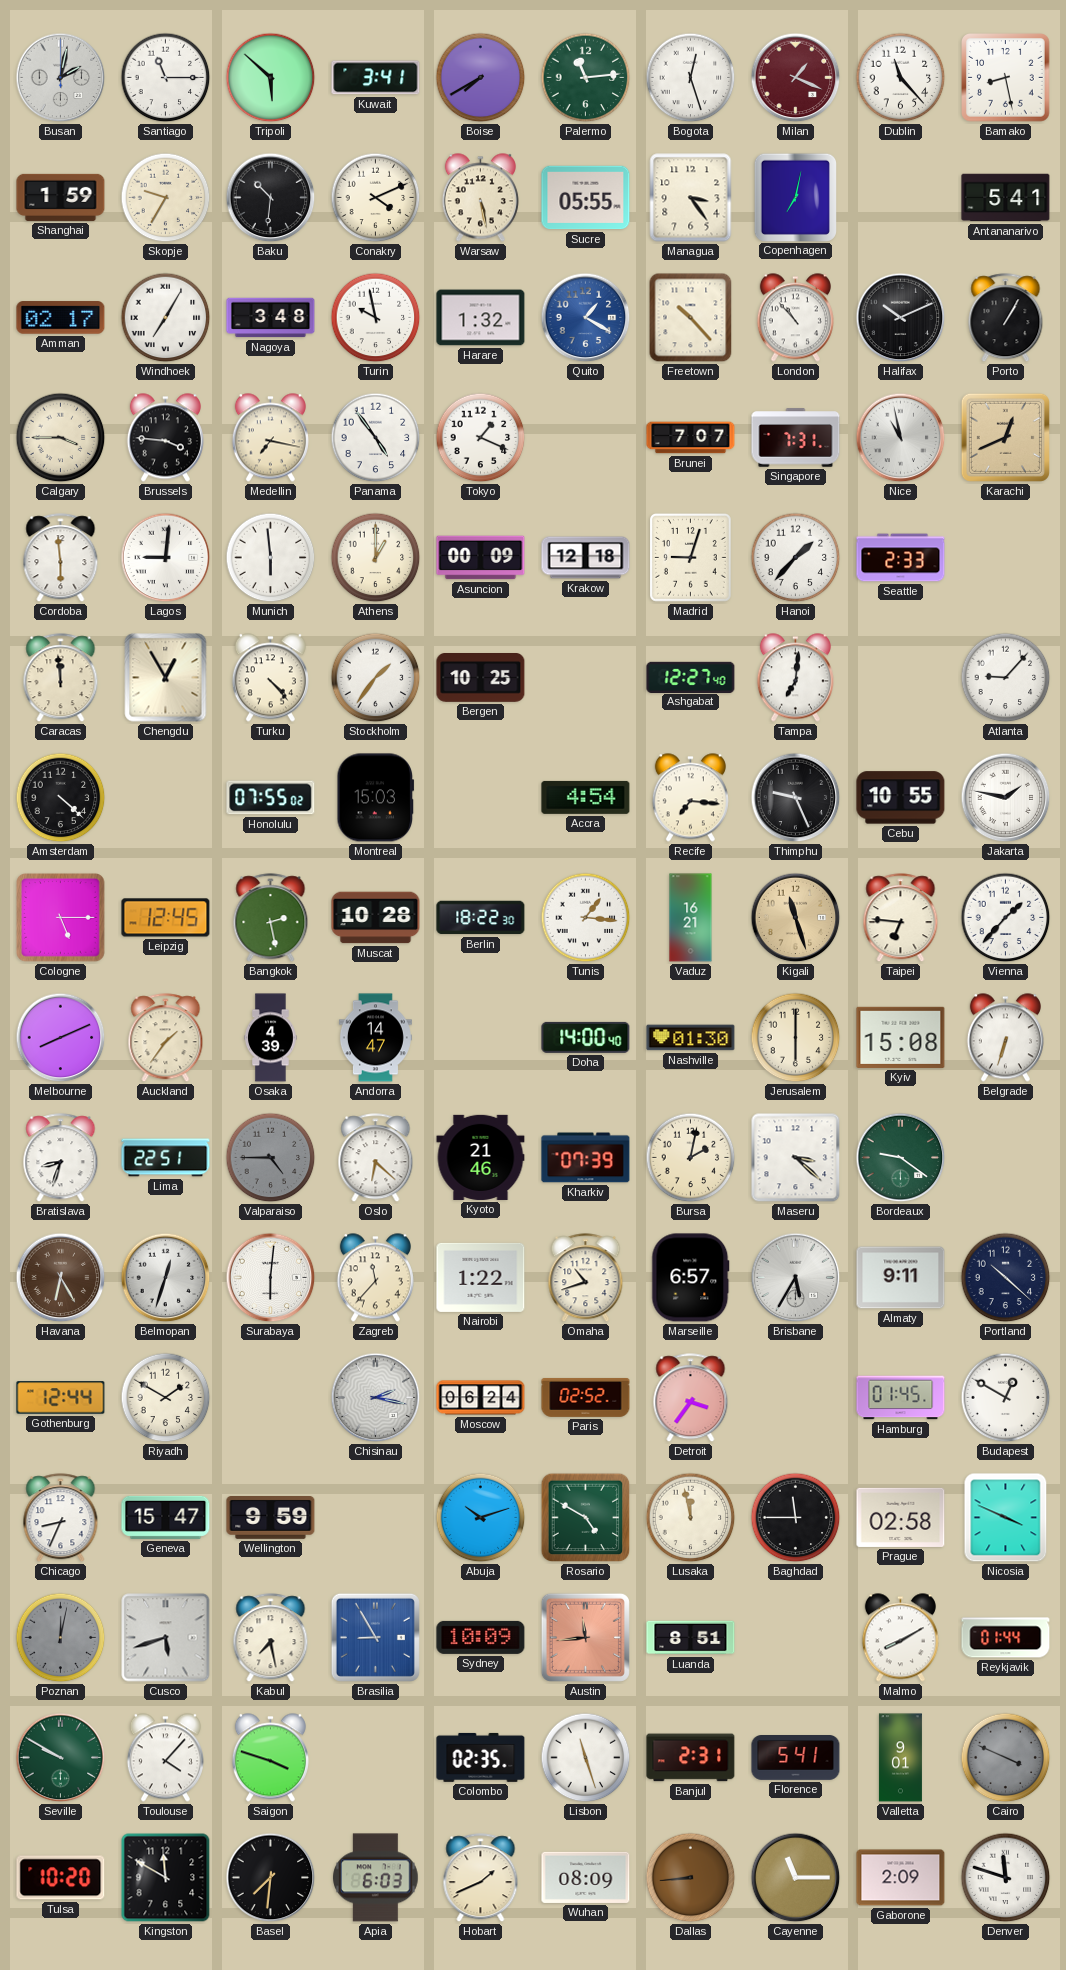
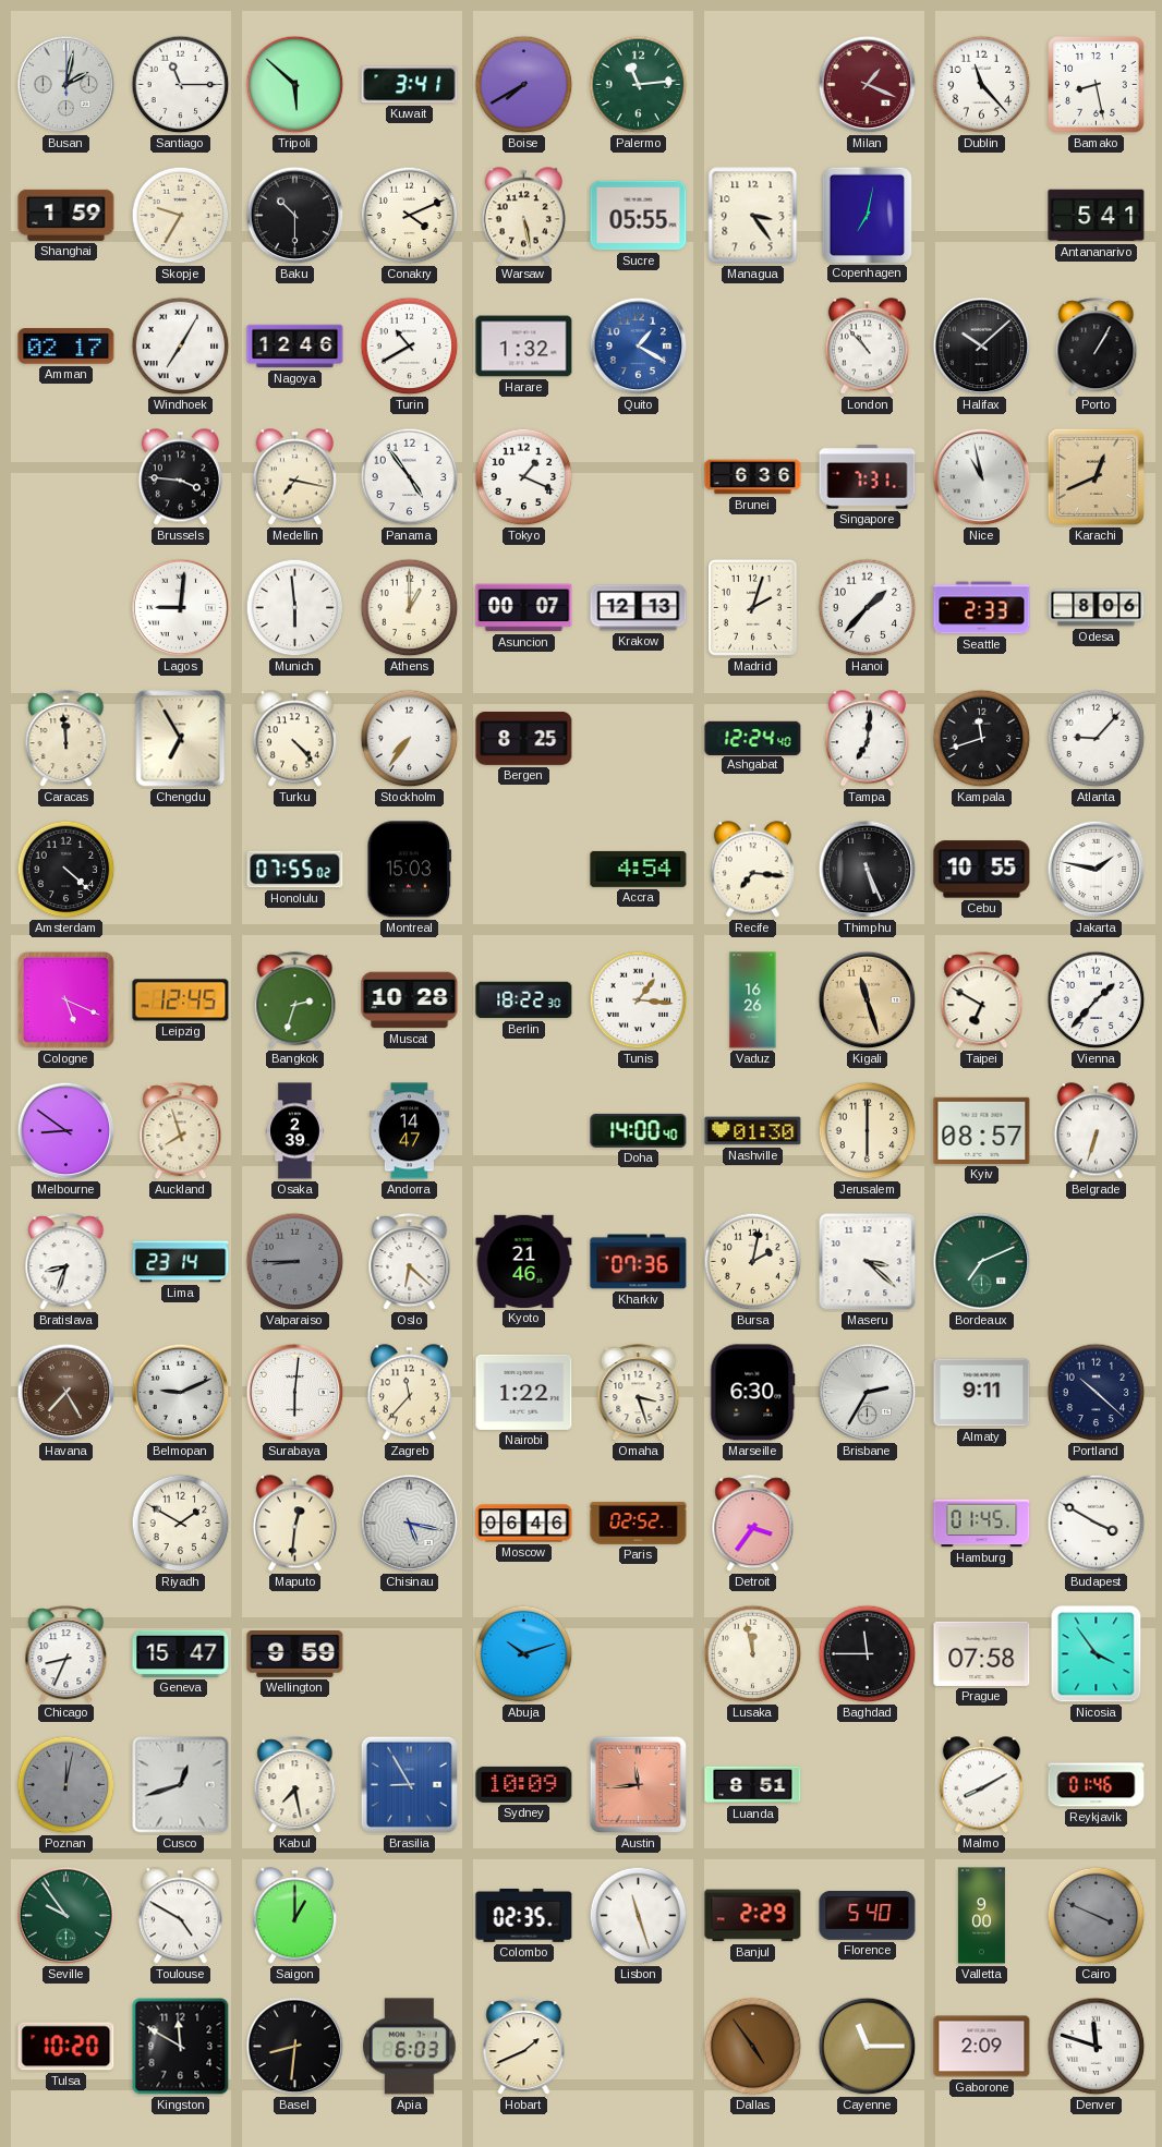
Bogota: 12:27 -> none
Baku: 10:31 -> 10:30
Nagoya: 3:48 -> 12:46
Turin: 9:58 -> 10:40
Freetown: 10:23 -> none
Halifax: 10:11 -> 10:08
Calgary: 3:45 -> none
Brunei: 7:07 -> 6:36
Cordoba: 5:59 -> none
Asuncion: 00:09 -> 00:07
Krakow: 12:18 -> 12:13
Madrid: 9:03 -> 2:03
Odesa: none -> 8:06
Chengdu: 12:55 -> 6:55
Stockholm: 1:36 -> 7:36
Bergen: 10:25 -> 8:25
Ashgabat: 12:27 -> 12:24
Kampala: none -> 11:42
Thimphu: 9:26 -> 5:26
Cologne: 5:15 -> 5:19
Bangkok: 2:28 -> 2:33
Vaduz: 16:21 -> 16:26
Taipei: 6:46 -> 6:50
Melbourne: 8:11 -> 8:51
Auckland: 1:36 -> 7:57
Osaka: 4:39 -> 2:39
Kyiv: 15:08 -> 08:57
Lima: 22:51 -> 23:14
Valparaiso: 4:45 -> 8:45
Kharkiv: 07:39 -> 07:36
Bordeaux: 9:21 -> 7:11
Havana: 6:25 -> 7:25
Belmopan: 12:33 -> 9:11
Omaha: 10:42 -> 3:27
Marseille: 6:57 -> 6:30
Brisbane: 5:35 -> 2:35
Gothenburg: 12:44 -> none
Maputo: none -> 12:31
Chisinau: 2:17 -> 5:17
Moscow: 06:24 -> 06:46
Budapest: 12:50 -> 3:50
Rosario: 4:50 -> none
Prague: 02:58 -> 07:58
Nicosia: 3:49 -> 3:54
Cusco: 5:42 -> 12:42
Reykjavik: 01:44 -> 01:46
Seville: 9:50 -> 9:54
Toulouse: 4:07 -> 4:50
Saigon: 3:48 -> 1:00
Banjul: 2:31 -> 2:29
Florence: 5:41 -> 5:40
Valletta: 9:01 -> 9:00
Basel: 7:31 -> 8:31
Wuhan: 08:09 -> none
Dallas: 8:44 -> 4:54
